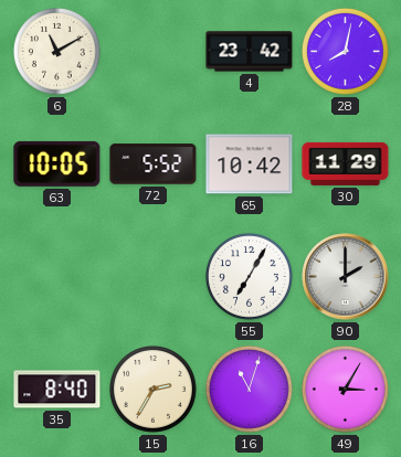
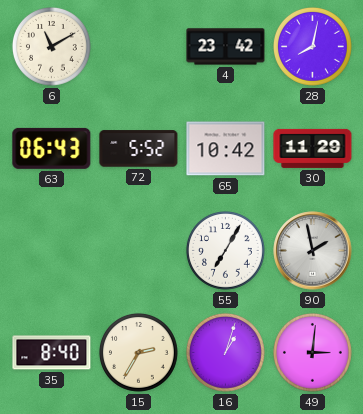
63: 10:05 -> 06:43
90: 2:00 -> 1:58
16: 11:03 -> 1:03
49: 3:05 -> 3:01
